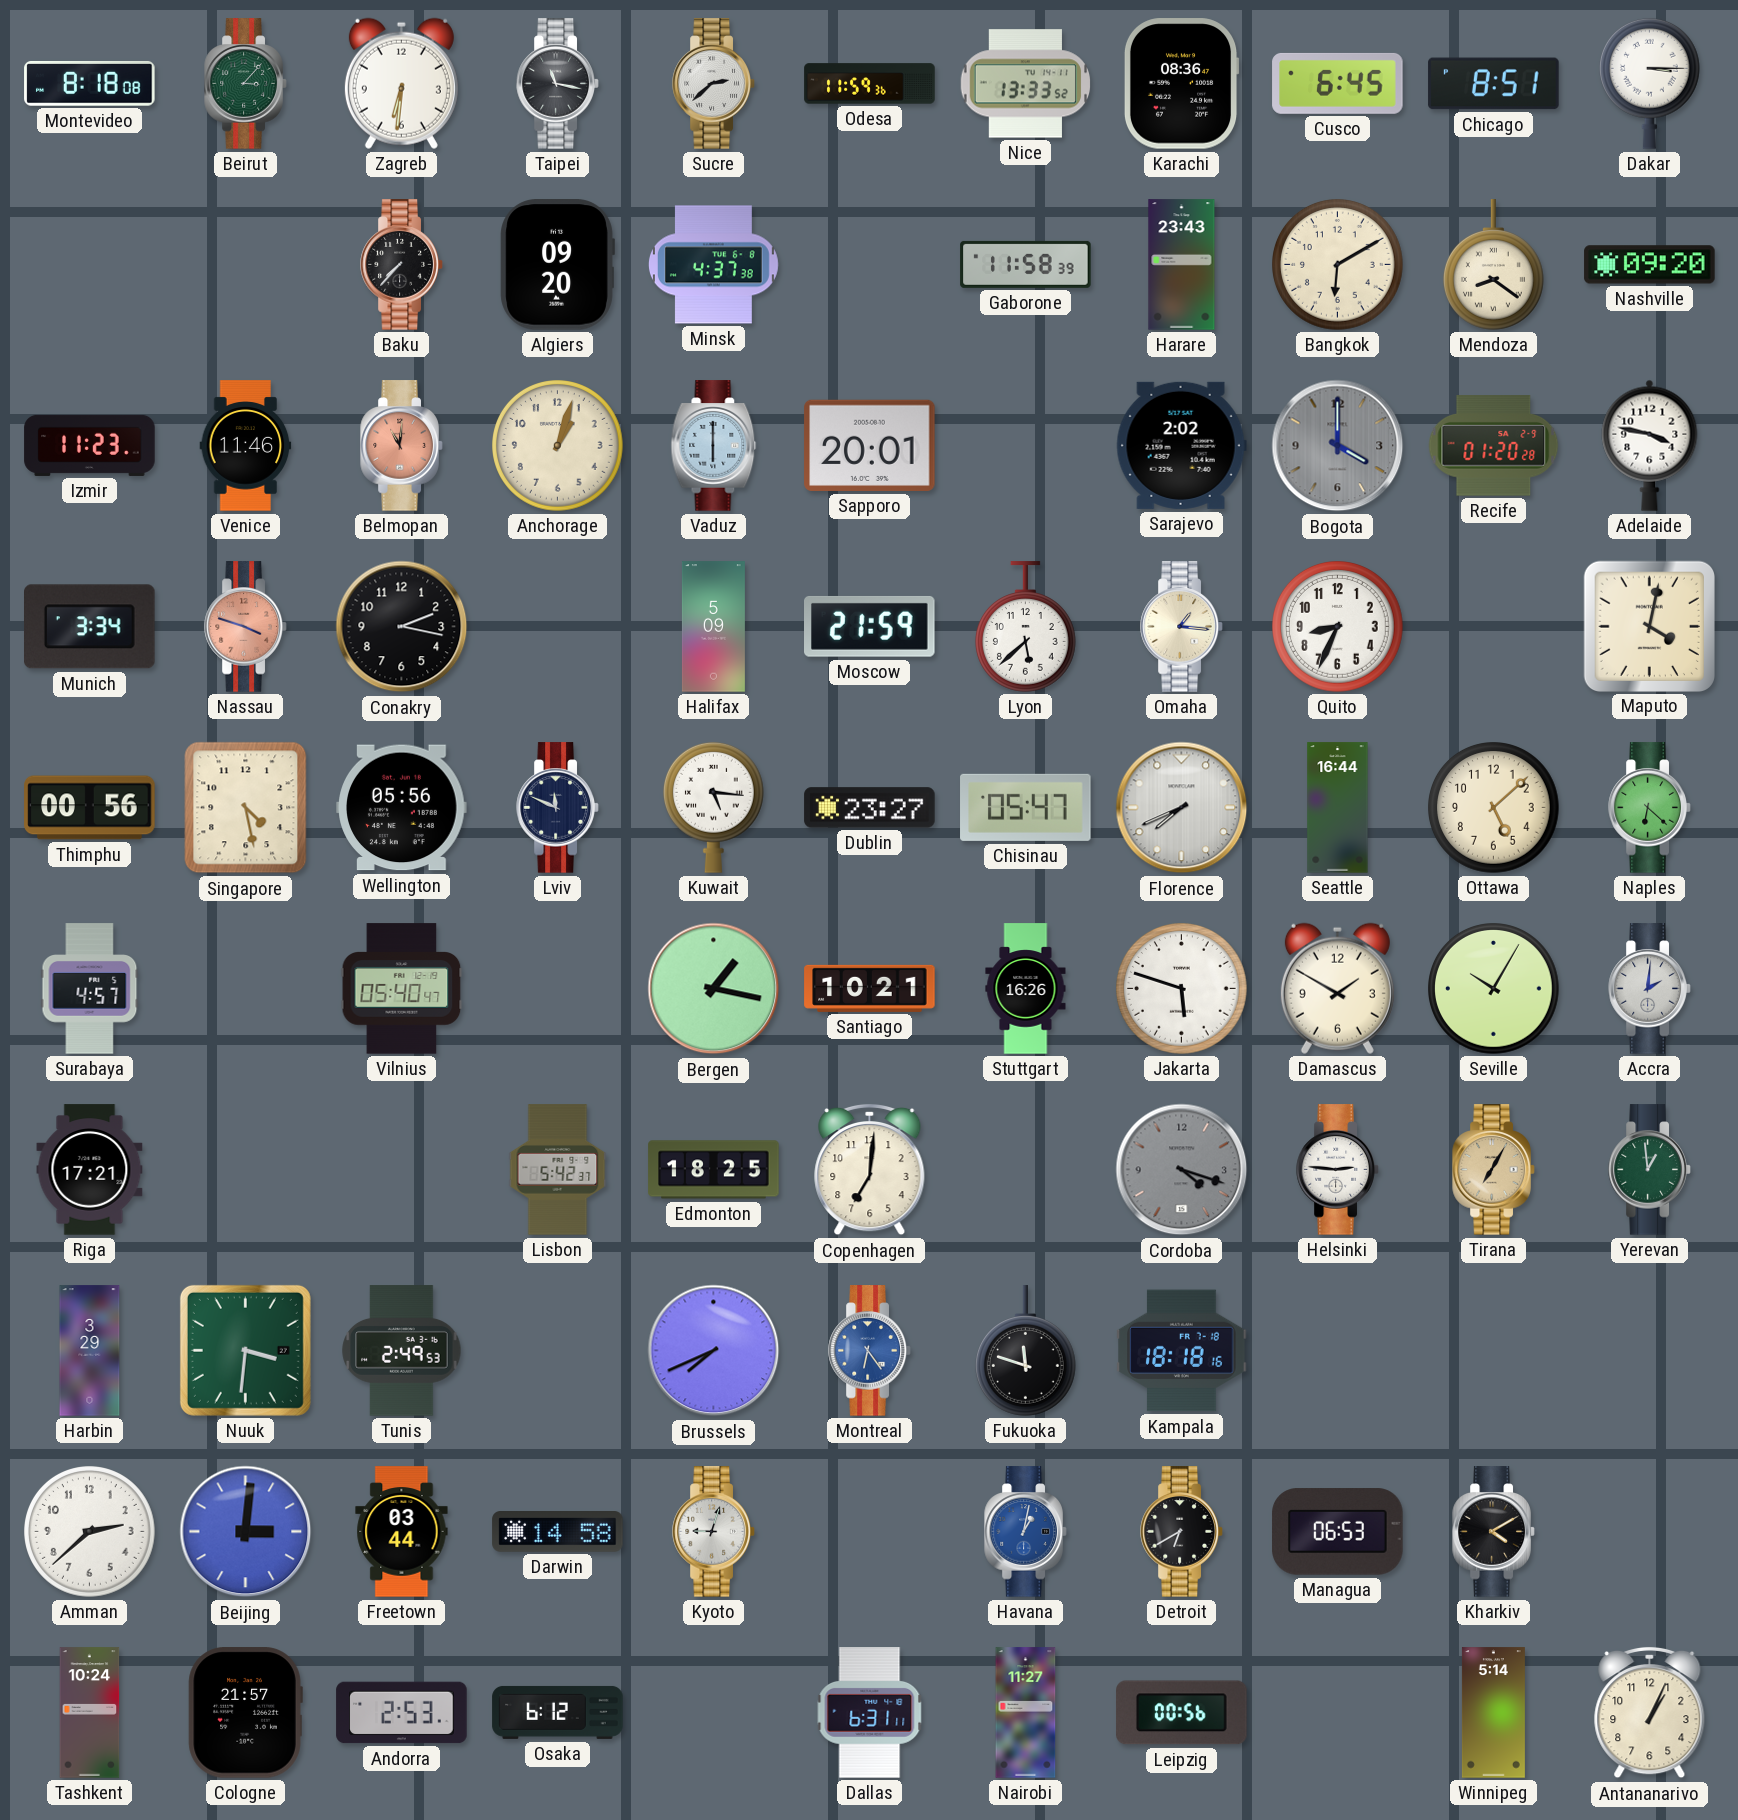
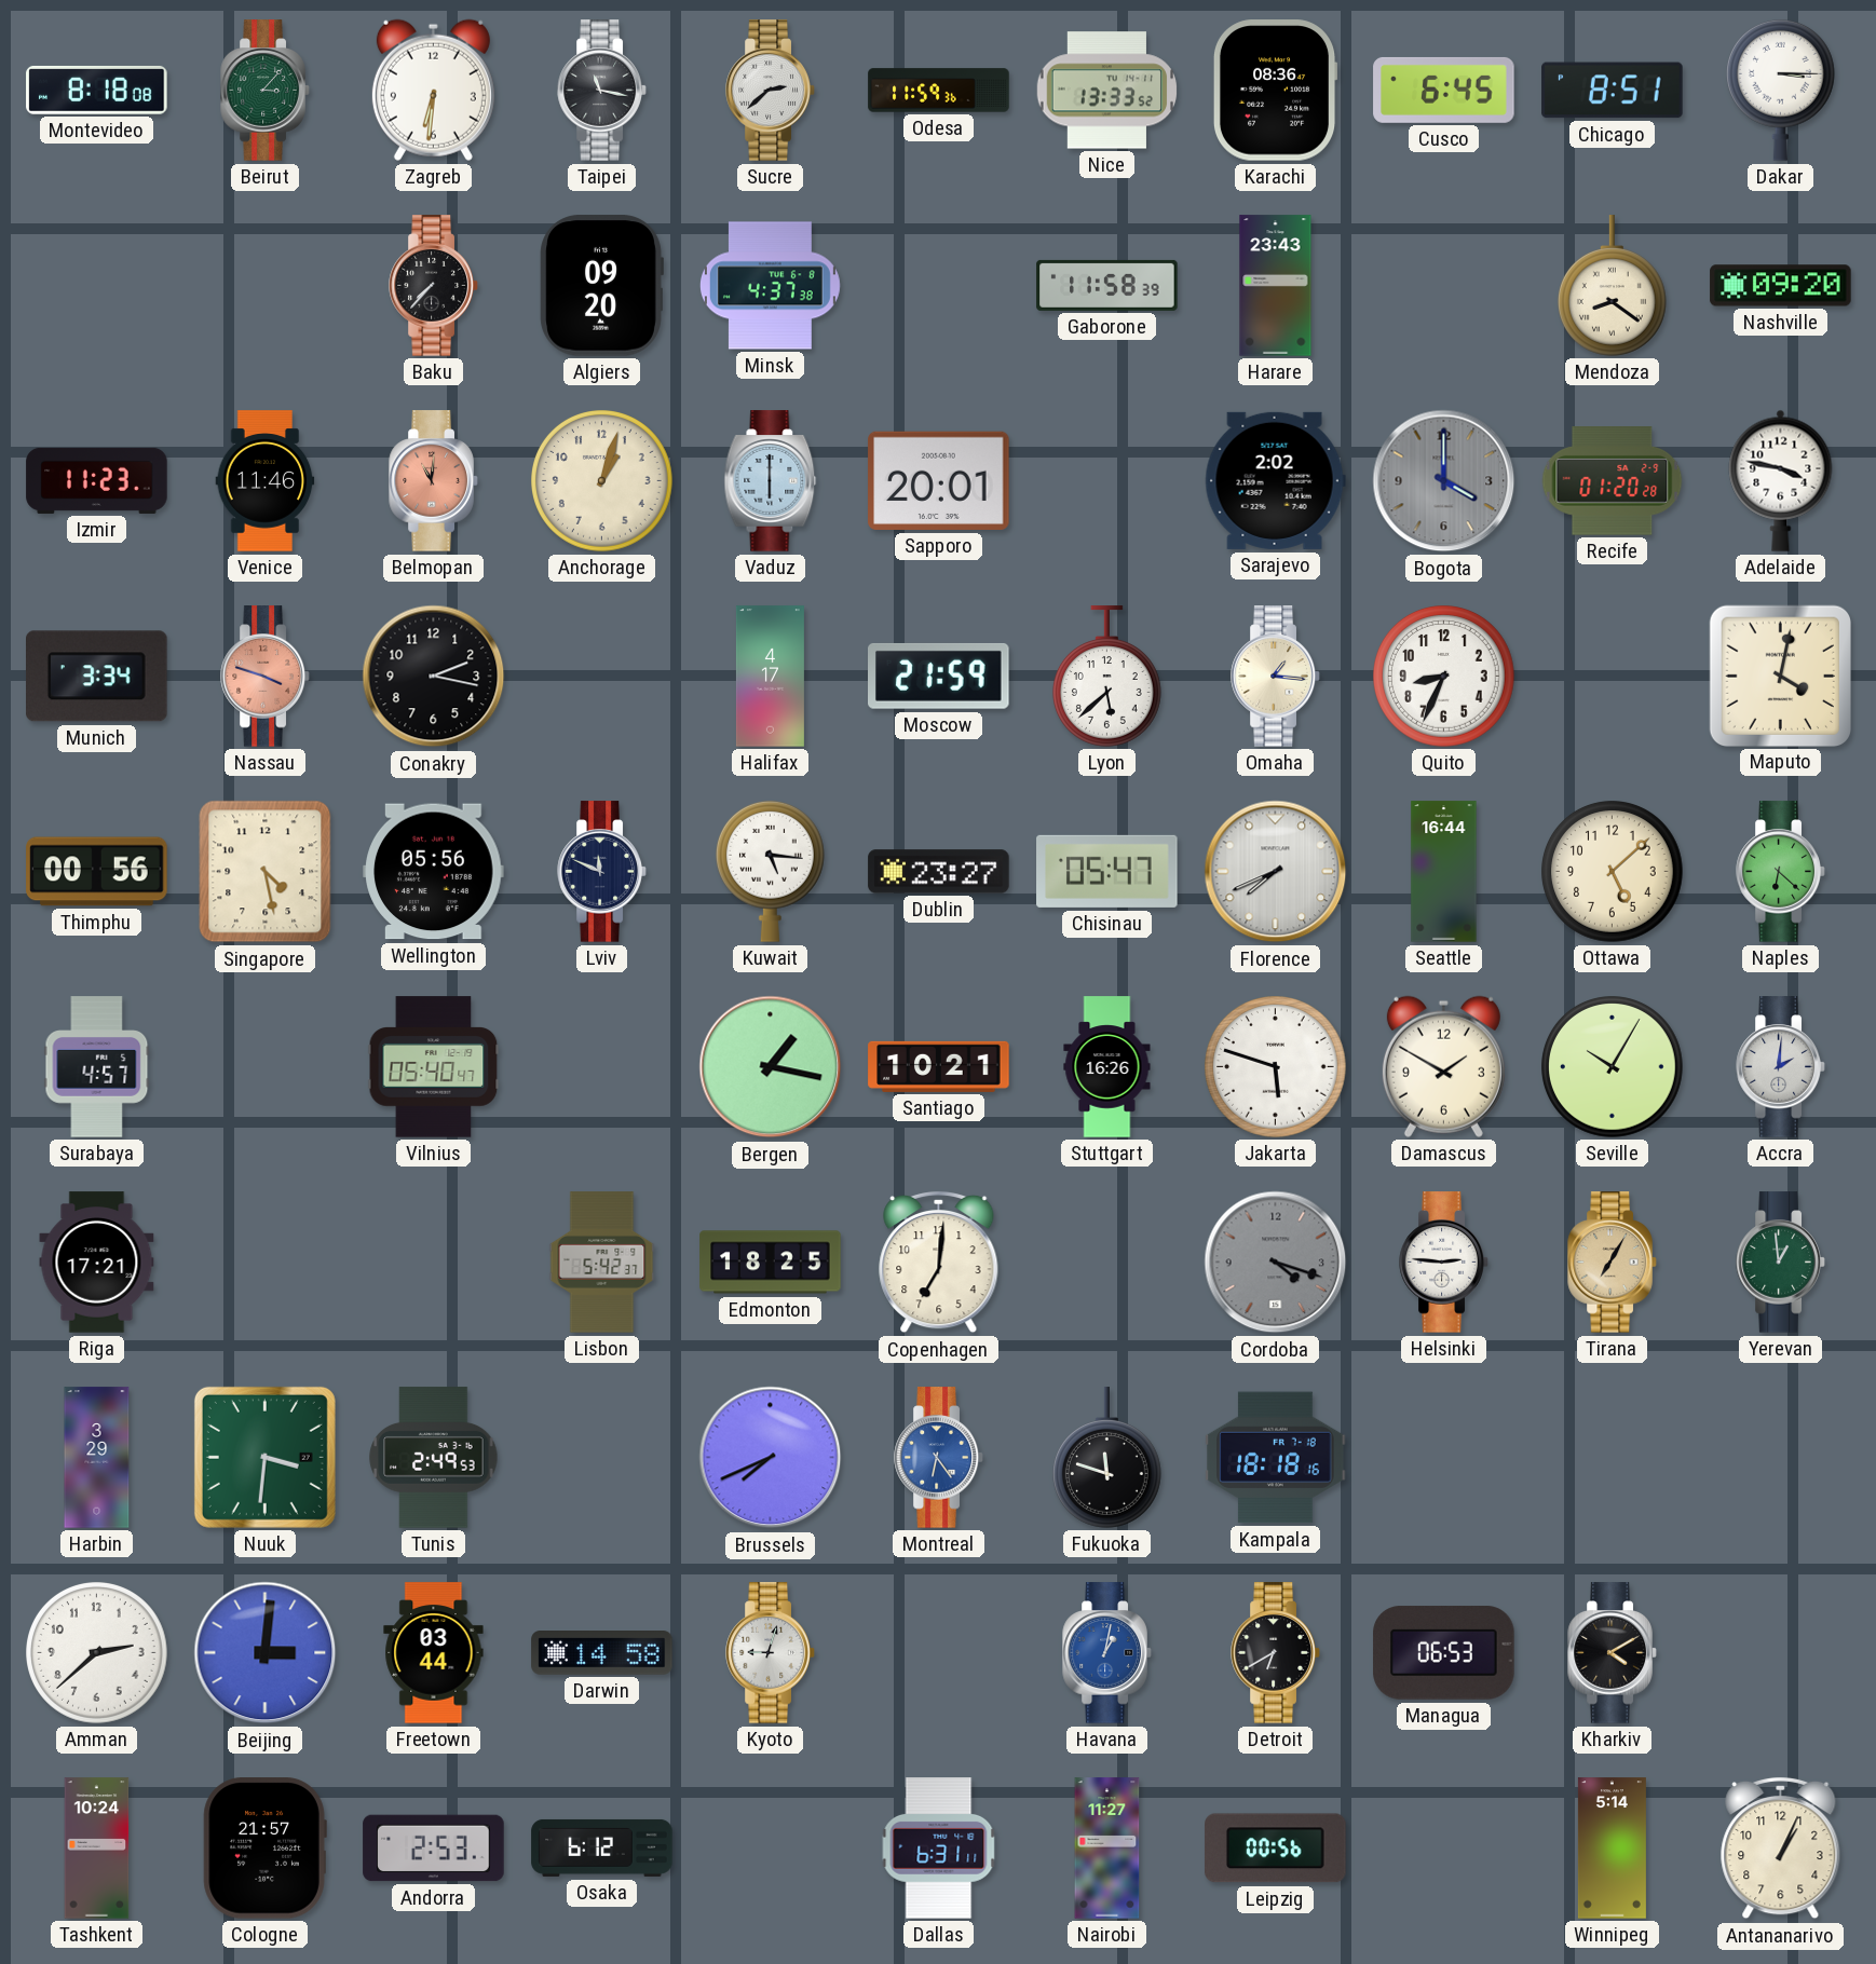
Bangkok: 6:10 -> none
Halifax: 5:09 -> 4:17
